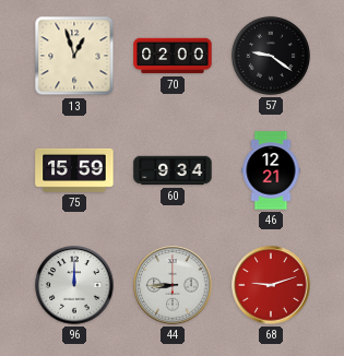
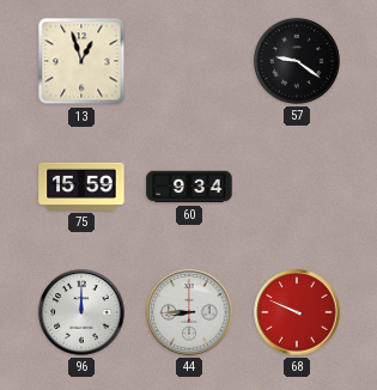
70: 02:00 -> none
46: 12:21 -> none
68: 9:12 -> 9:49
